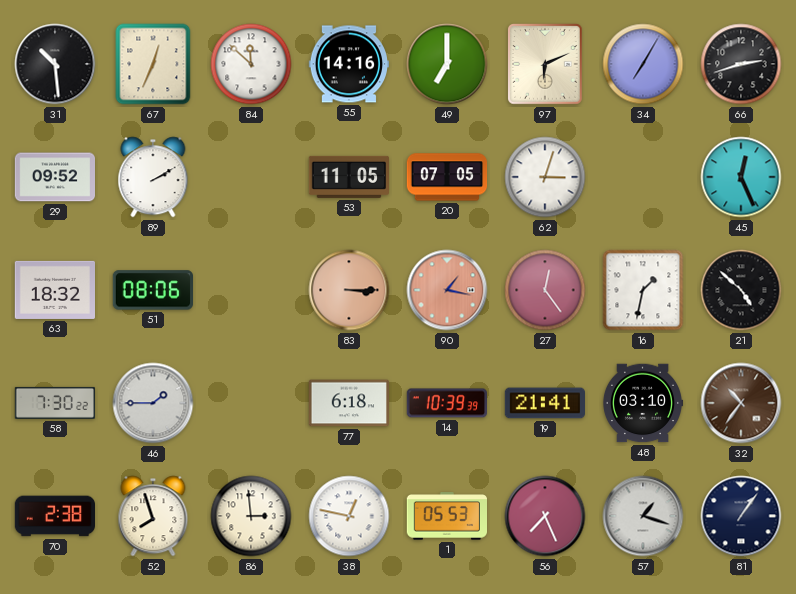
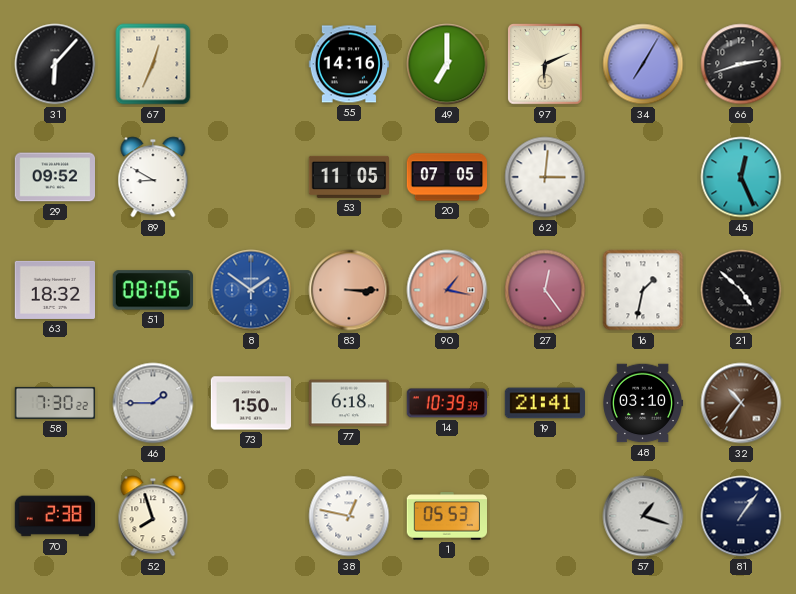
31: 10:29 -> 6:07
84: 11:52 -> none
89: 2:10 -> 8:50
62: 3:03 -> 3:01
8: none -> 1:51
73: none -> 1:50
86: 2:59 -> none
56: 7:26 -> none
